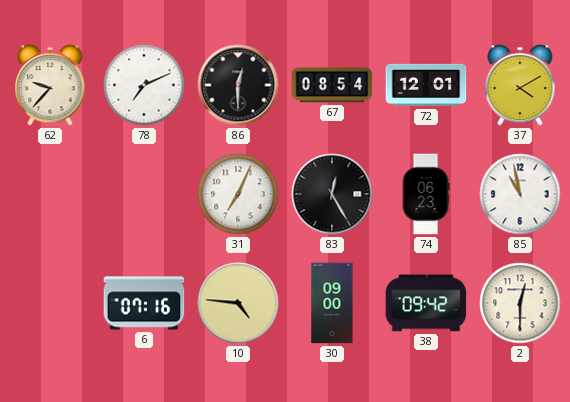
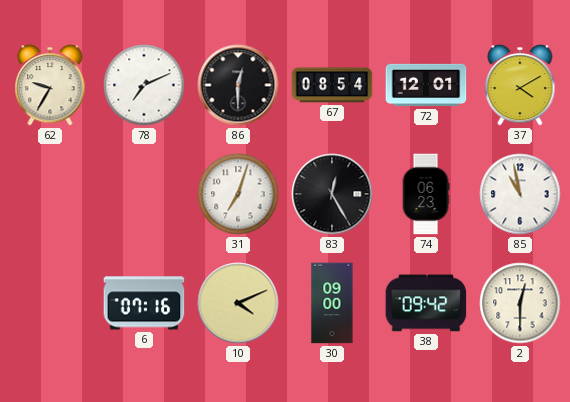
62: 9:37 -> 9:35
31: 7:04 -> 7:03
10: 4:46 -> 4:11
